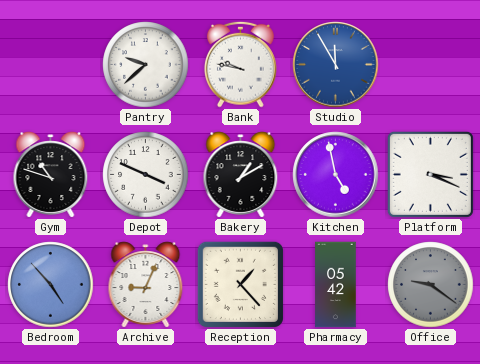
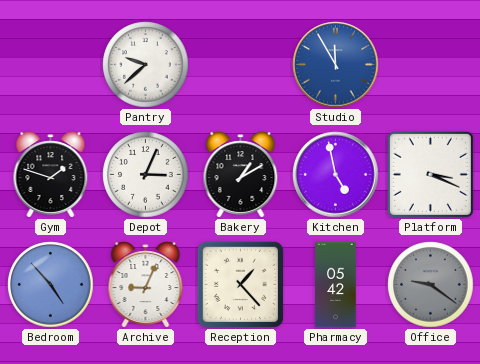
Bank: 9:47 -> none
Gym: 10:48 -> 1:48
Depot: 3:49 -> 3:04
